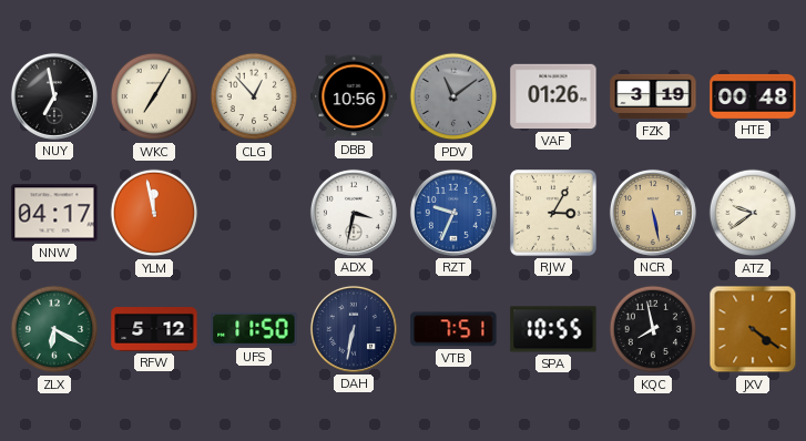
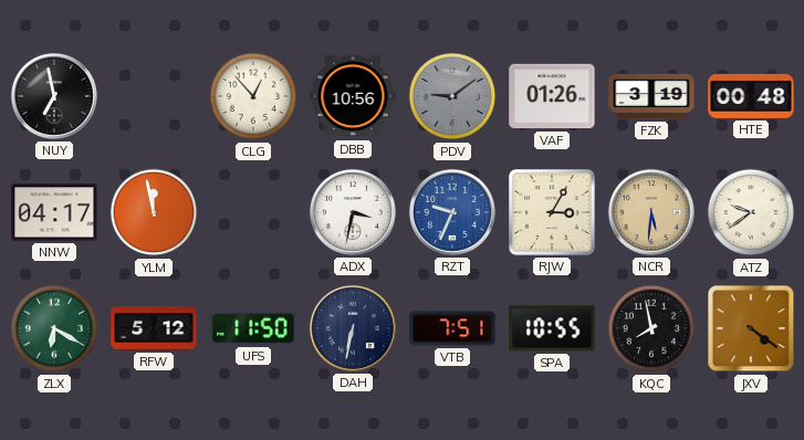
WKC: 7:05 -> none
PDV: 11:09 -> 9:09
NCR: 5:28 -> 5:31
